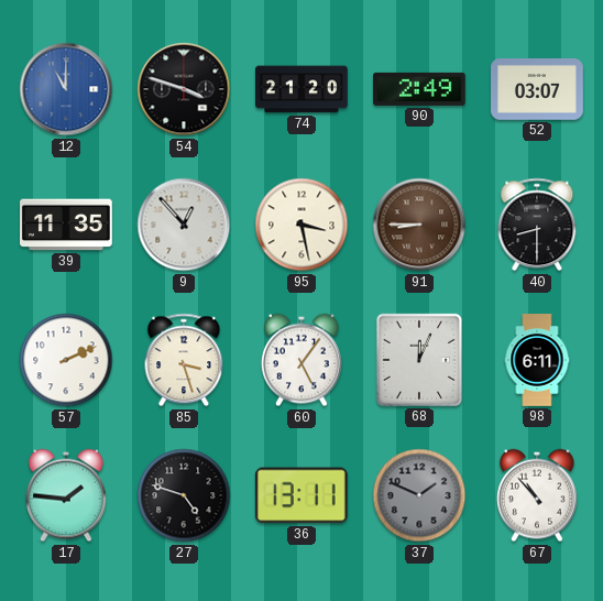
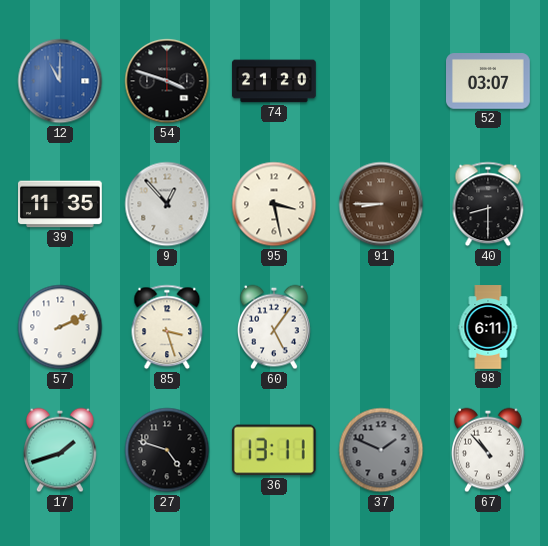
90: 2:49 -> none
68: 12:04 -> none
17: 1:46 -> 1:42
